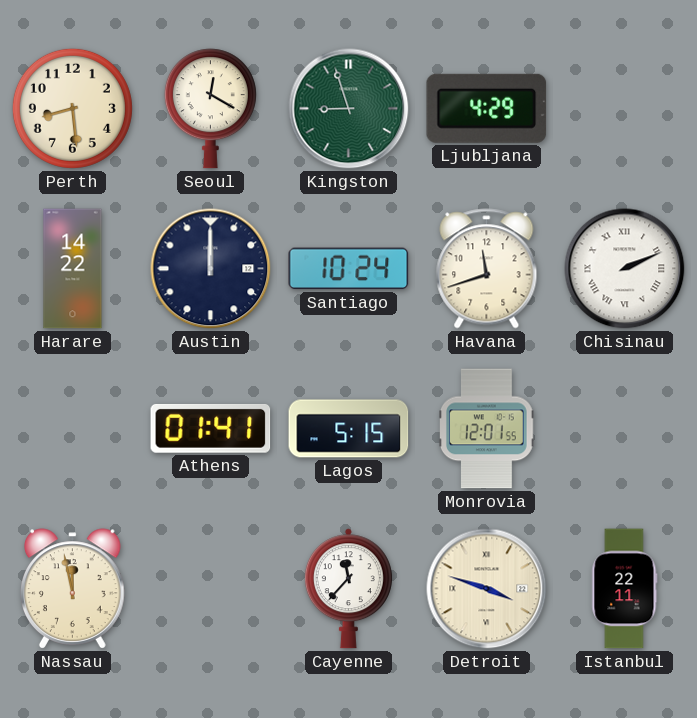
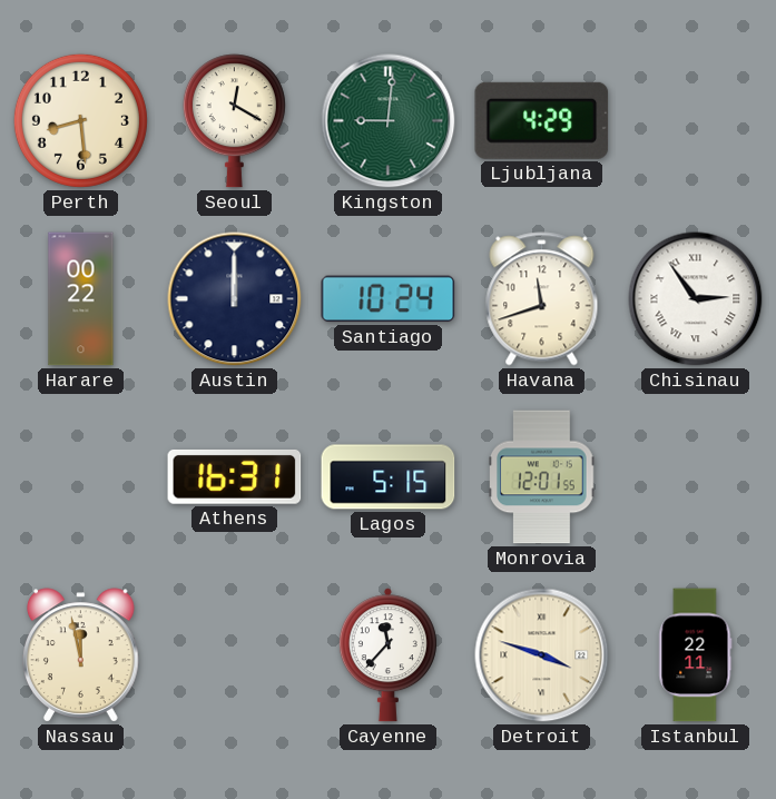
Kingston: 8:57 -> 9:01
Harare: 14:22 -> 00:22
Chisinau: 2:11 -> 2:54
Athens: 01:41 -> 16:31
